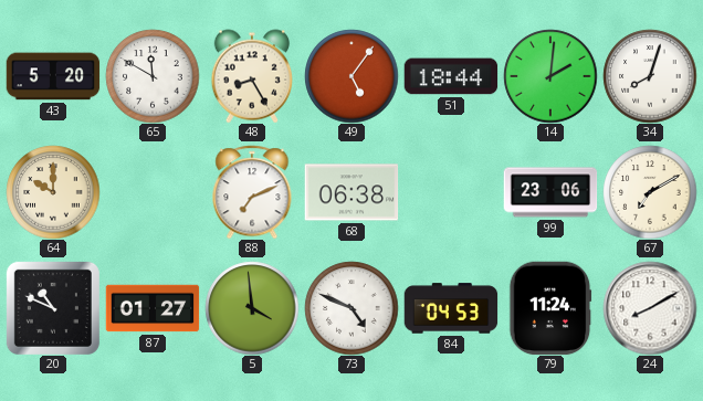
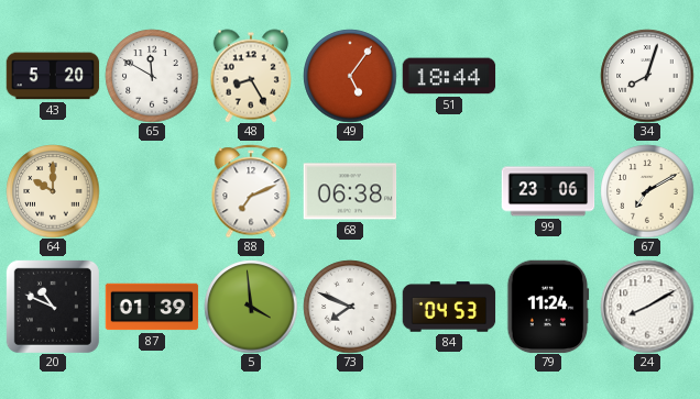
14: 2:01 -> none
87: 01:27 -> 01:39
73: 4:49 -> 7:49
